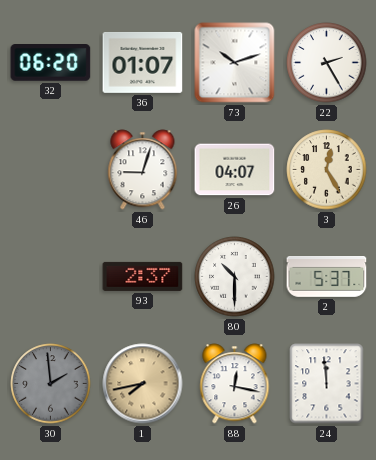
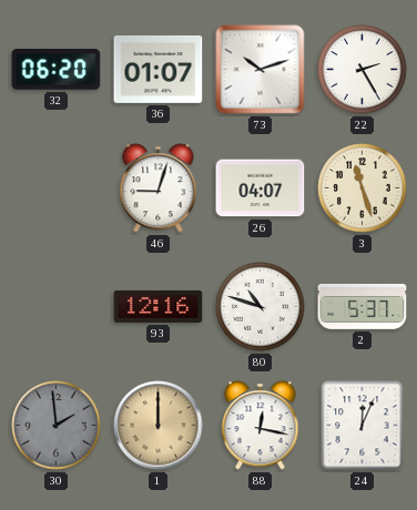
3: 12:25 -> 11:27
93: 2:37 -> 12:16
80: 10:30 -> 10:48
1: 7:43 -> 12:00
24: 11:59 -> 12:04
